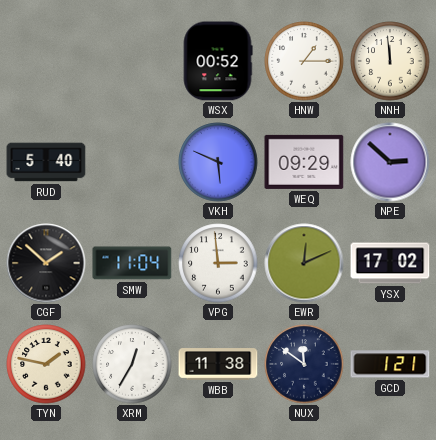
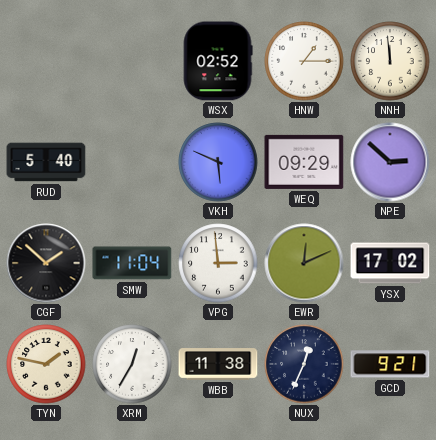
WSX: 00:52 -> 02:52
NUX: 11:51 -> 12:34
GCD: 1:21 -> 9:21
